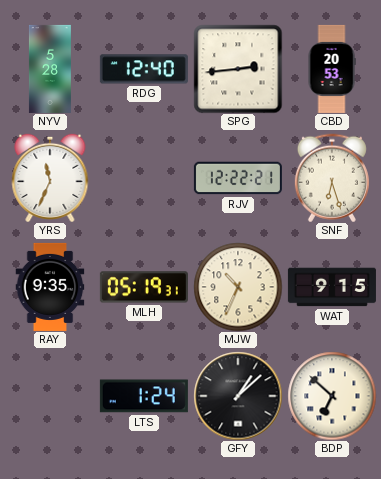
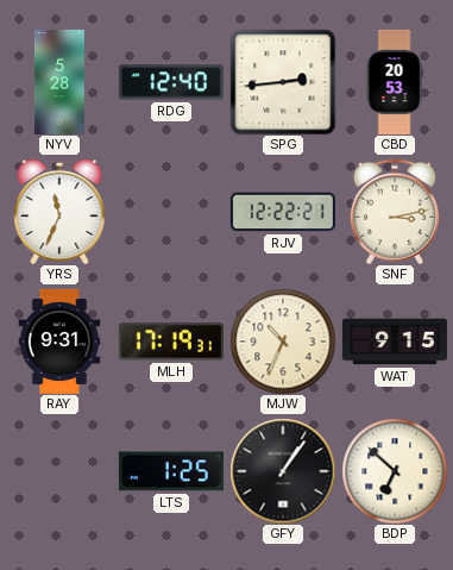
SNF: 6:27 -> 3:13
RAY: 9:35 -> 9:31
MLH: 05:19 -> 17:19
LTS: 1:24 -> 1:25
GFY: 1:08 -> 1:06
